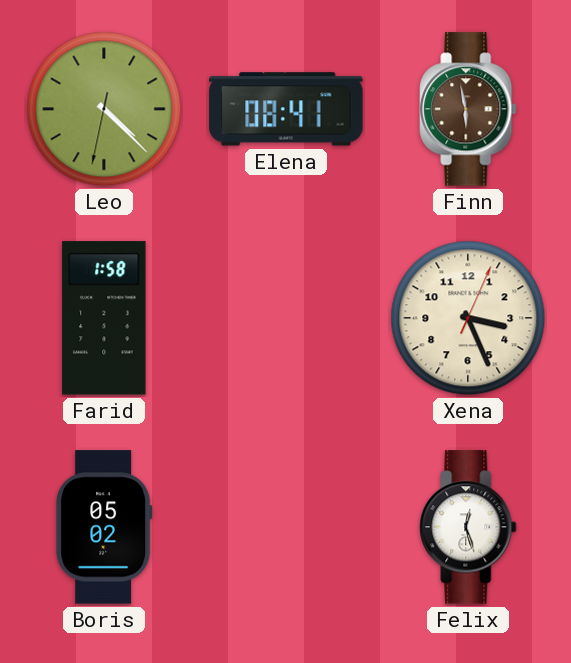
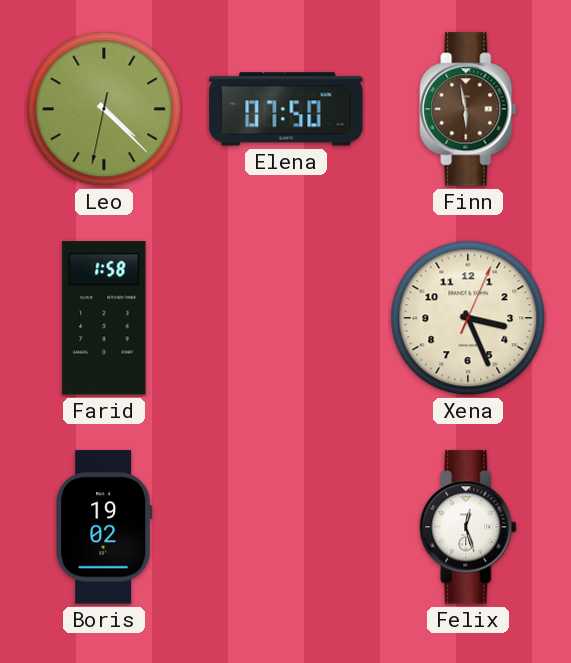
Elena: 08:41 -> 07:50
Boris: 05:02 -> 19:02
